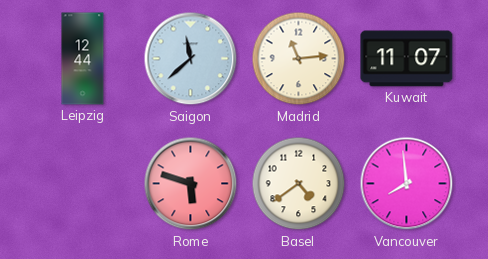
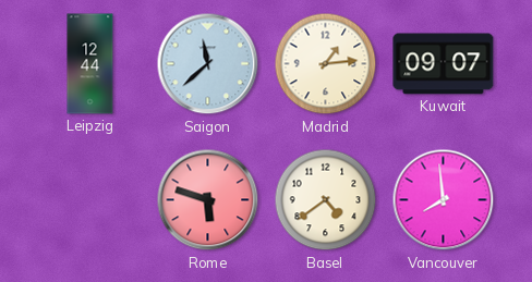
Madrid: 11:14 -> 1:14
Kuwait: 11:07 -> 09:07
